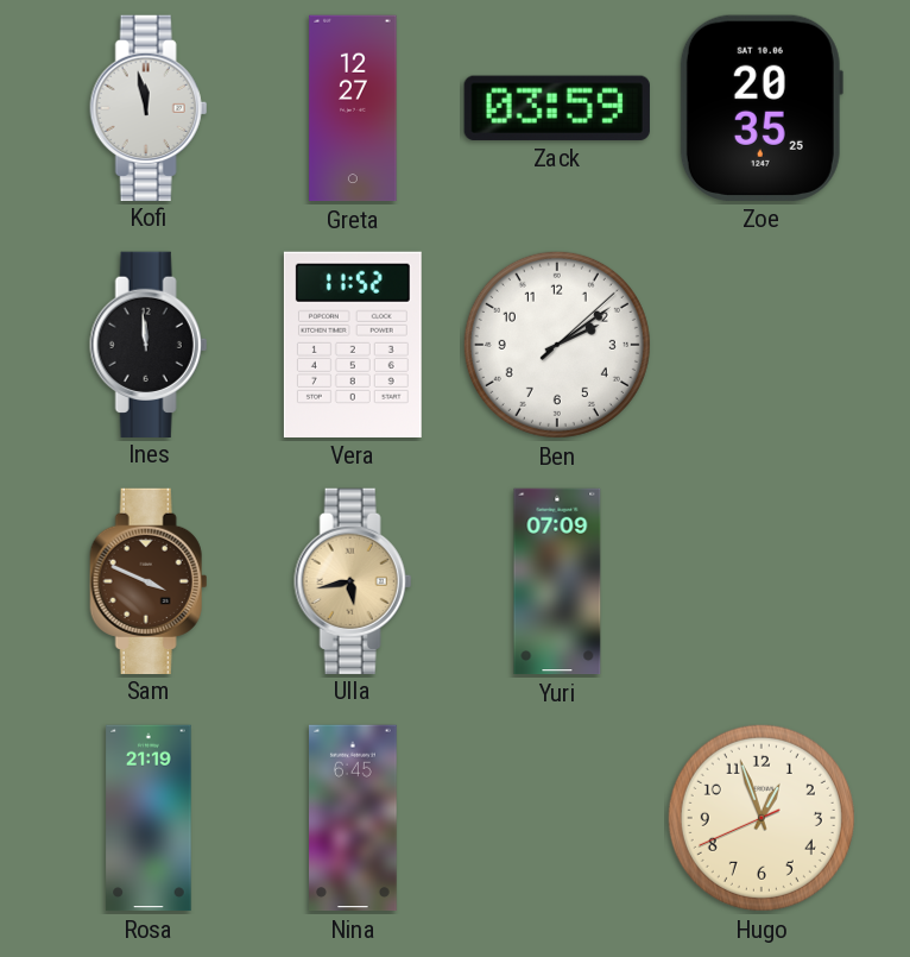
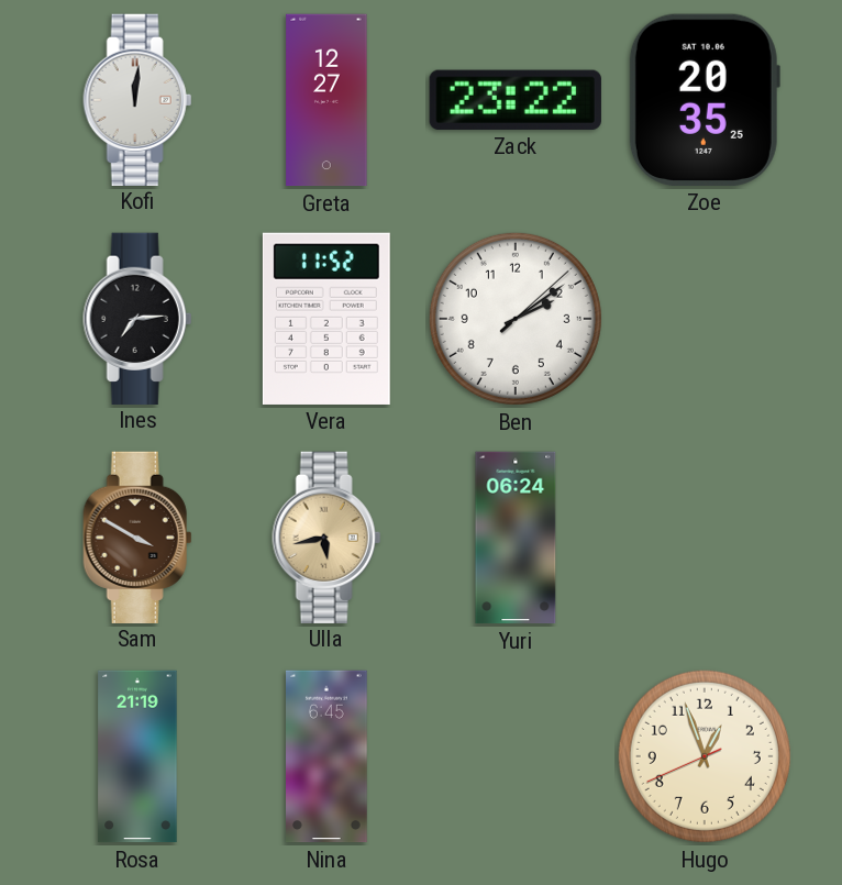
Kofi: 11:58 -> 12:01
Zack: 03:59 -> 23:22
Ines: 11:59 -> 7:14
Sam: 3:49 -> 3:50
Yuri: 07:09 -> 06:24
